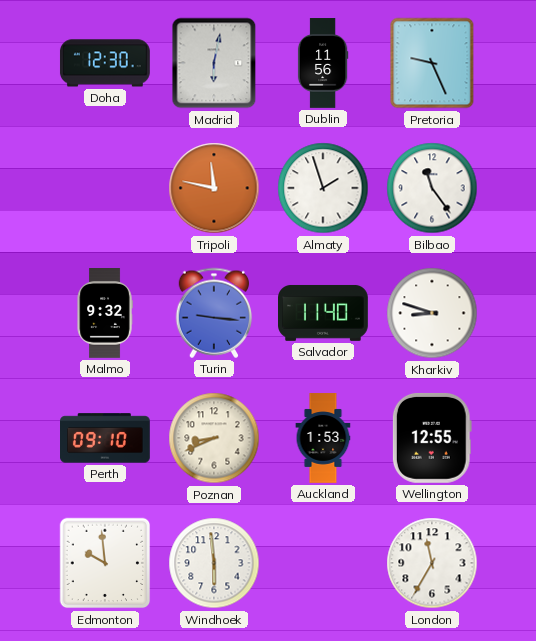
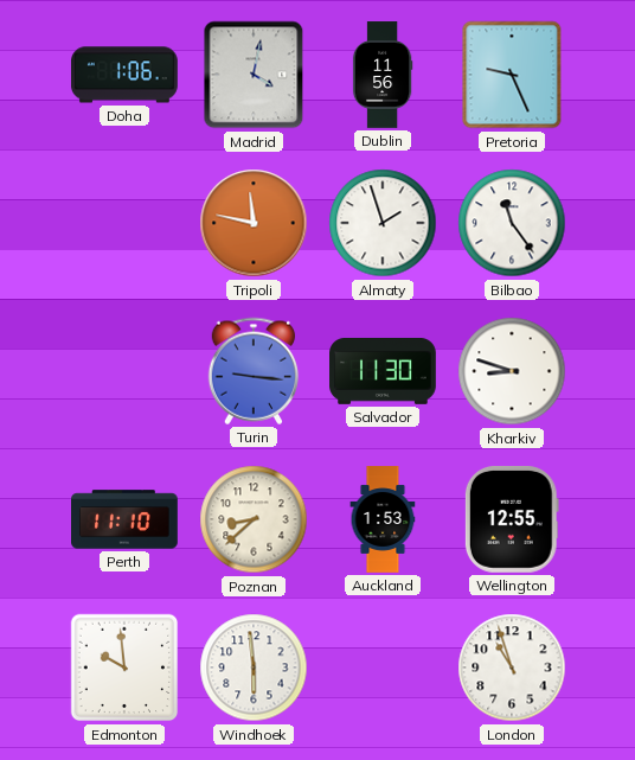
Doha: 12:30 -> 1:06
Madrid: 6:02 -> 4:02
Malmo: 9:32 -> none
Salvador: 11:40 -> 11:30
Perth: 09:10 -> 11:10
Poznan: 8:41 -> 8:38
London: 11:35 -> 10:57
